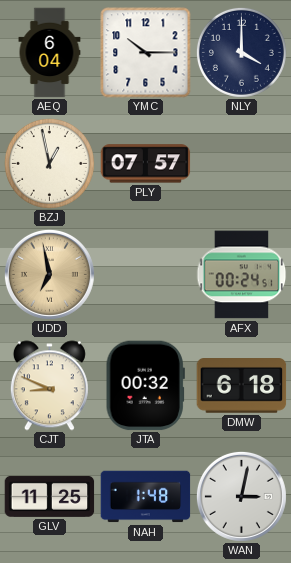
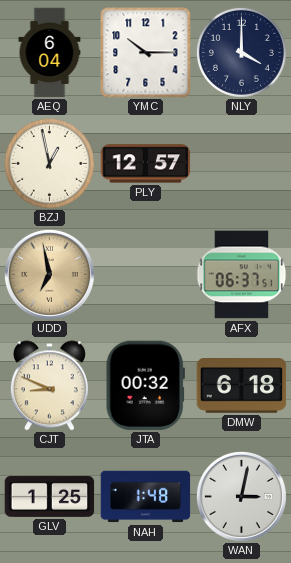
PLY: 07:57 -> 12:57
AFX: 00:24 -> 06:37
GLV: 11:25 -> 1:25
